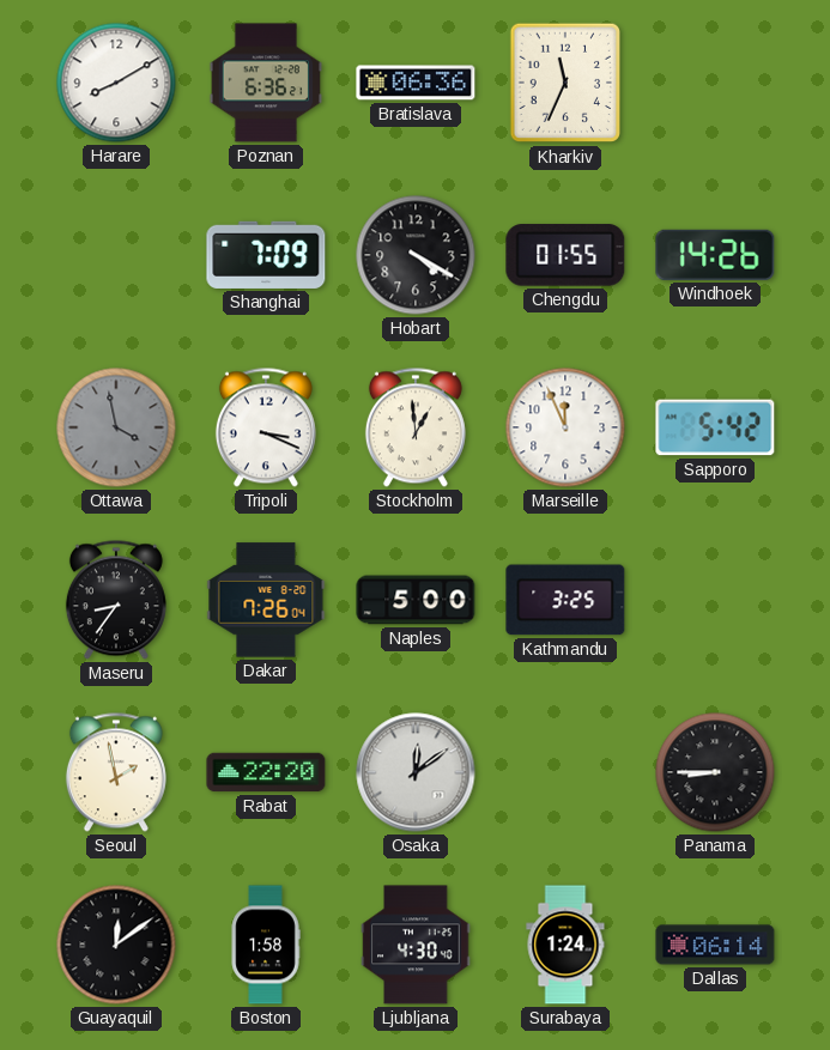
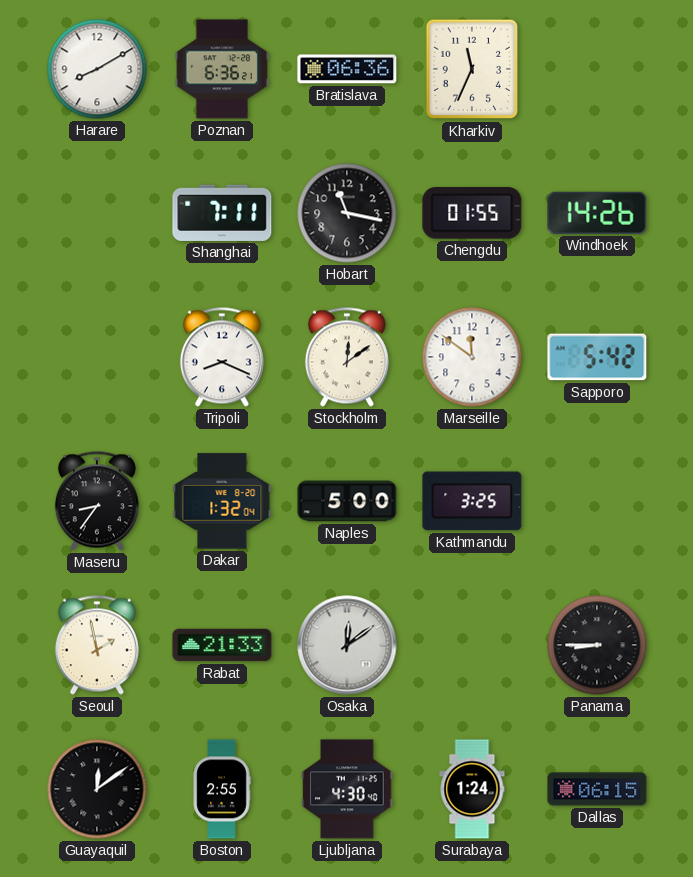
Shanghai: 7:09 -> 7:11
Hobart: 4:20 -> 11:17
Ottawa: 3:58 -> none
Tripoli: 3:19 -> 8:19
Stockholm: 12:59 -> 12:09
Marseille: 11:56 -> 11:51
Dakar: 7:26 -> 1:32
Rabat: 22:20 -> 21:33
Boston: 1:58 -> 2:55
Dallas: 06:14 -> 06:15
